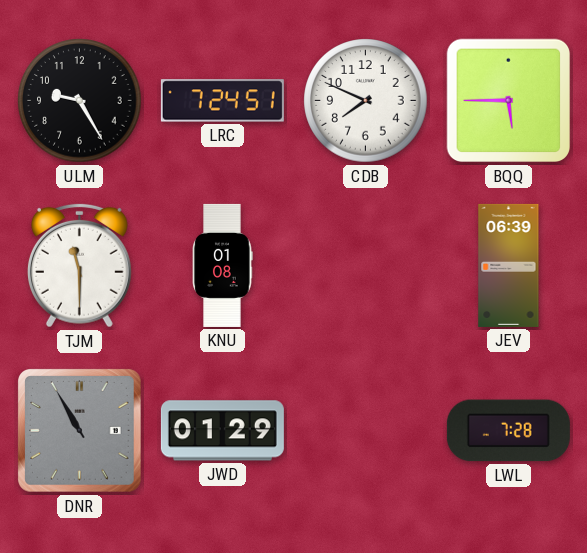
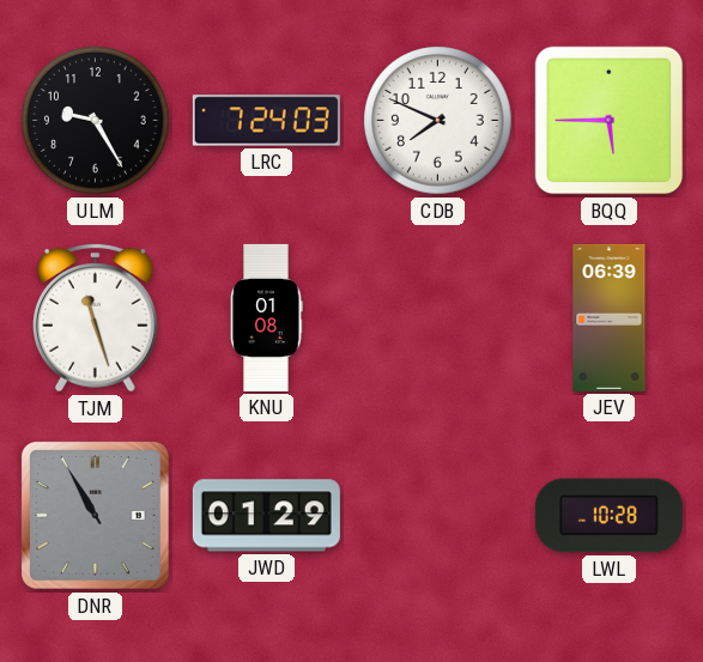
LRC: 7:24:51 -> 7:24:03
TJM: 11:30 -> 11:27
LWL: 7:28 -> 10:28
